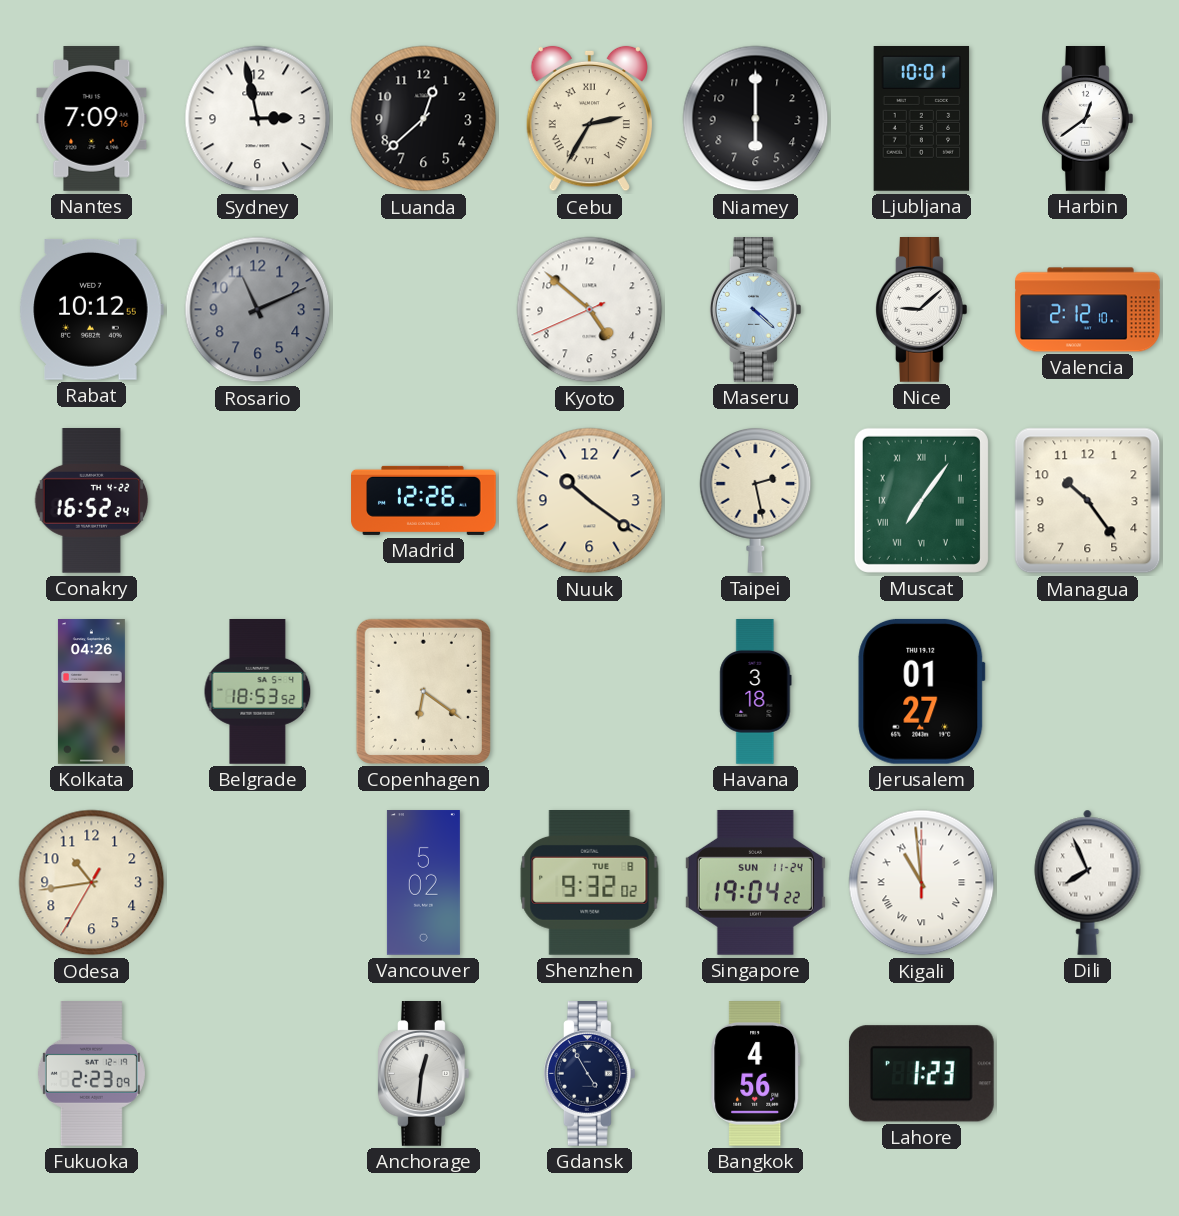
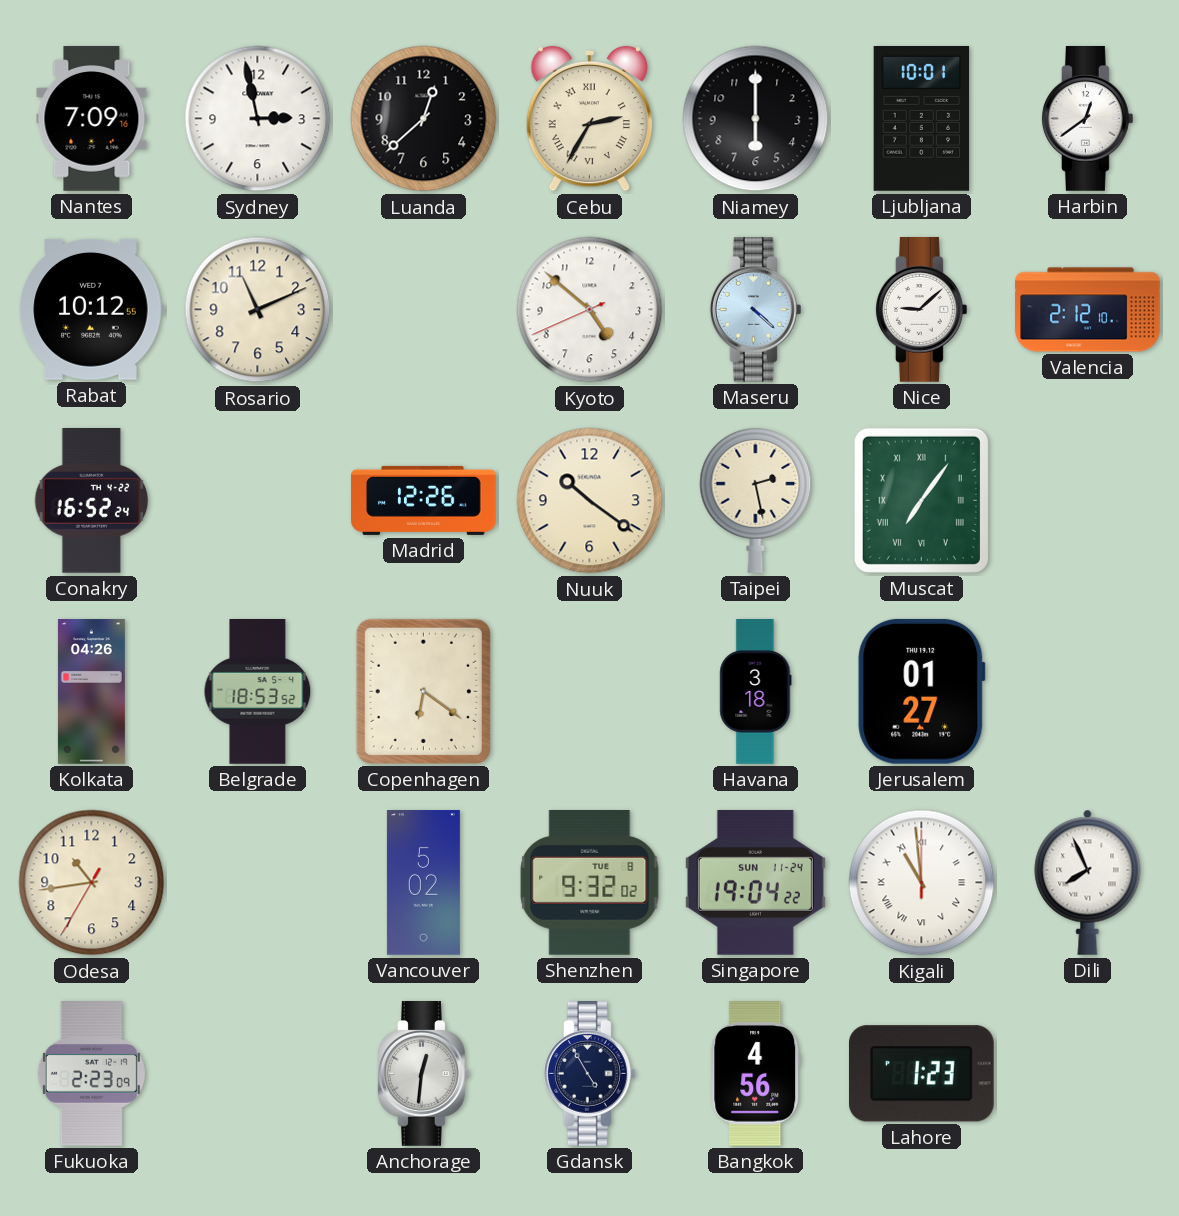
Rosario dial: grey -> cream
Managua: 10:24 -> none
